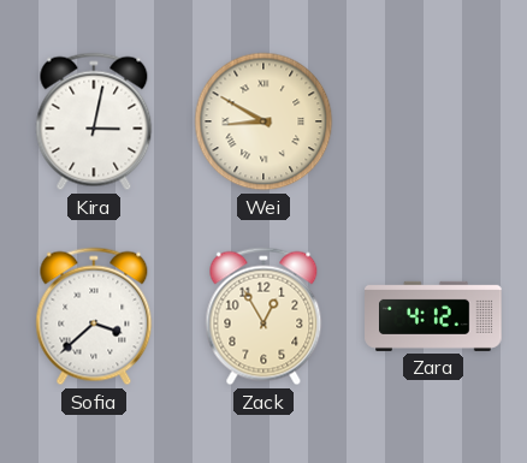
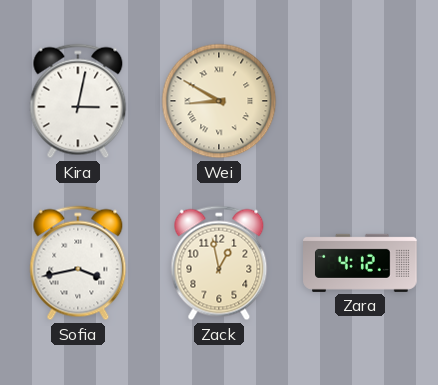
Sofia: 3:38 -> 3:43
Zack: 12:55 -> 12:58
